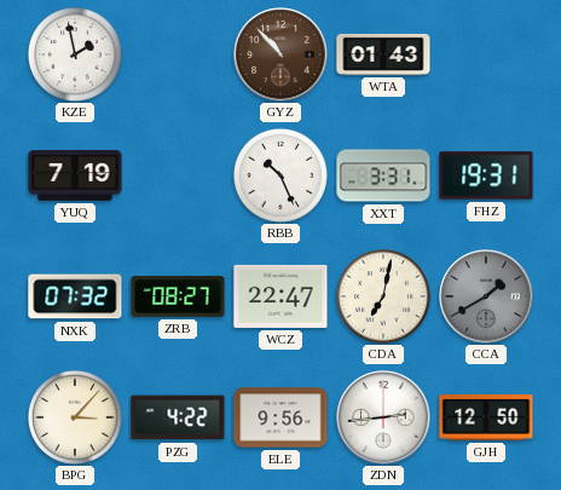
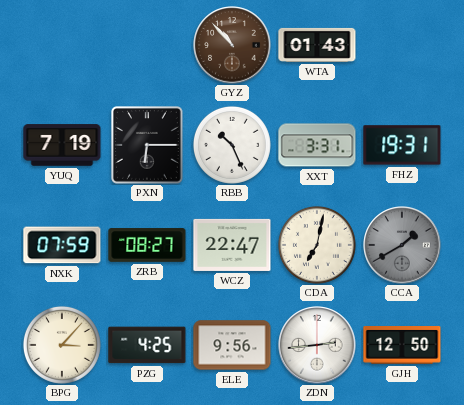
KZE: 1:58 -> none
PXN: none -> 6:15
NXK: 07:32 -> 07:59
PZG: 4:22 -> 4:25
